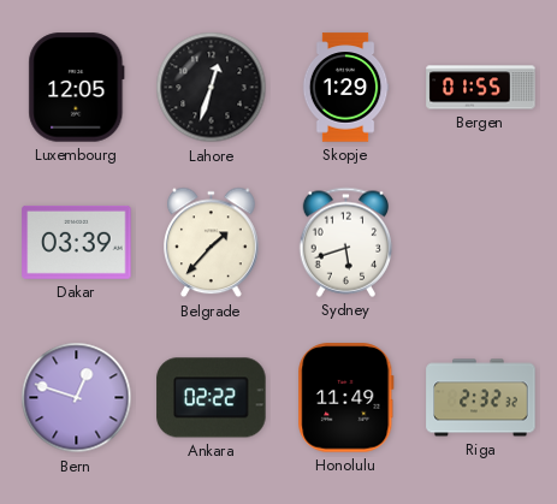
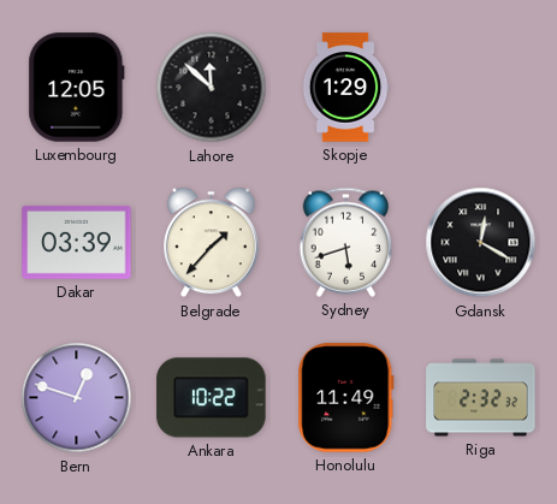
Lahore: 12:33 -> 11:52
Bergen: 01:55 -> none
Gdansk: none -> 12:20
Ankara: 02:22 -> 10:22
